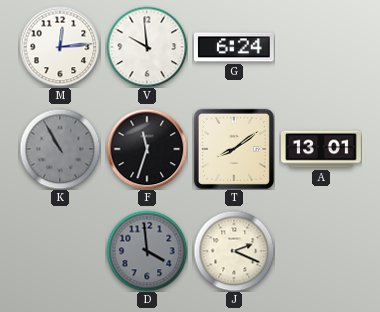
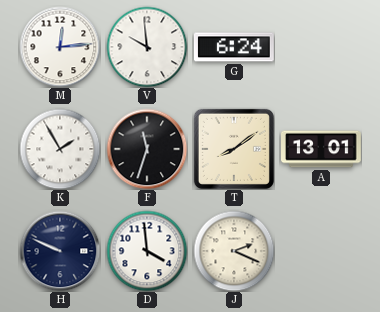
K: 10:55 -> 1:55
K dial: grey -> white
H: none -> 9:49
D dial: grey -> white
